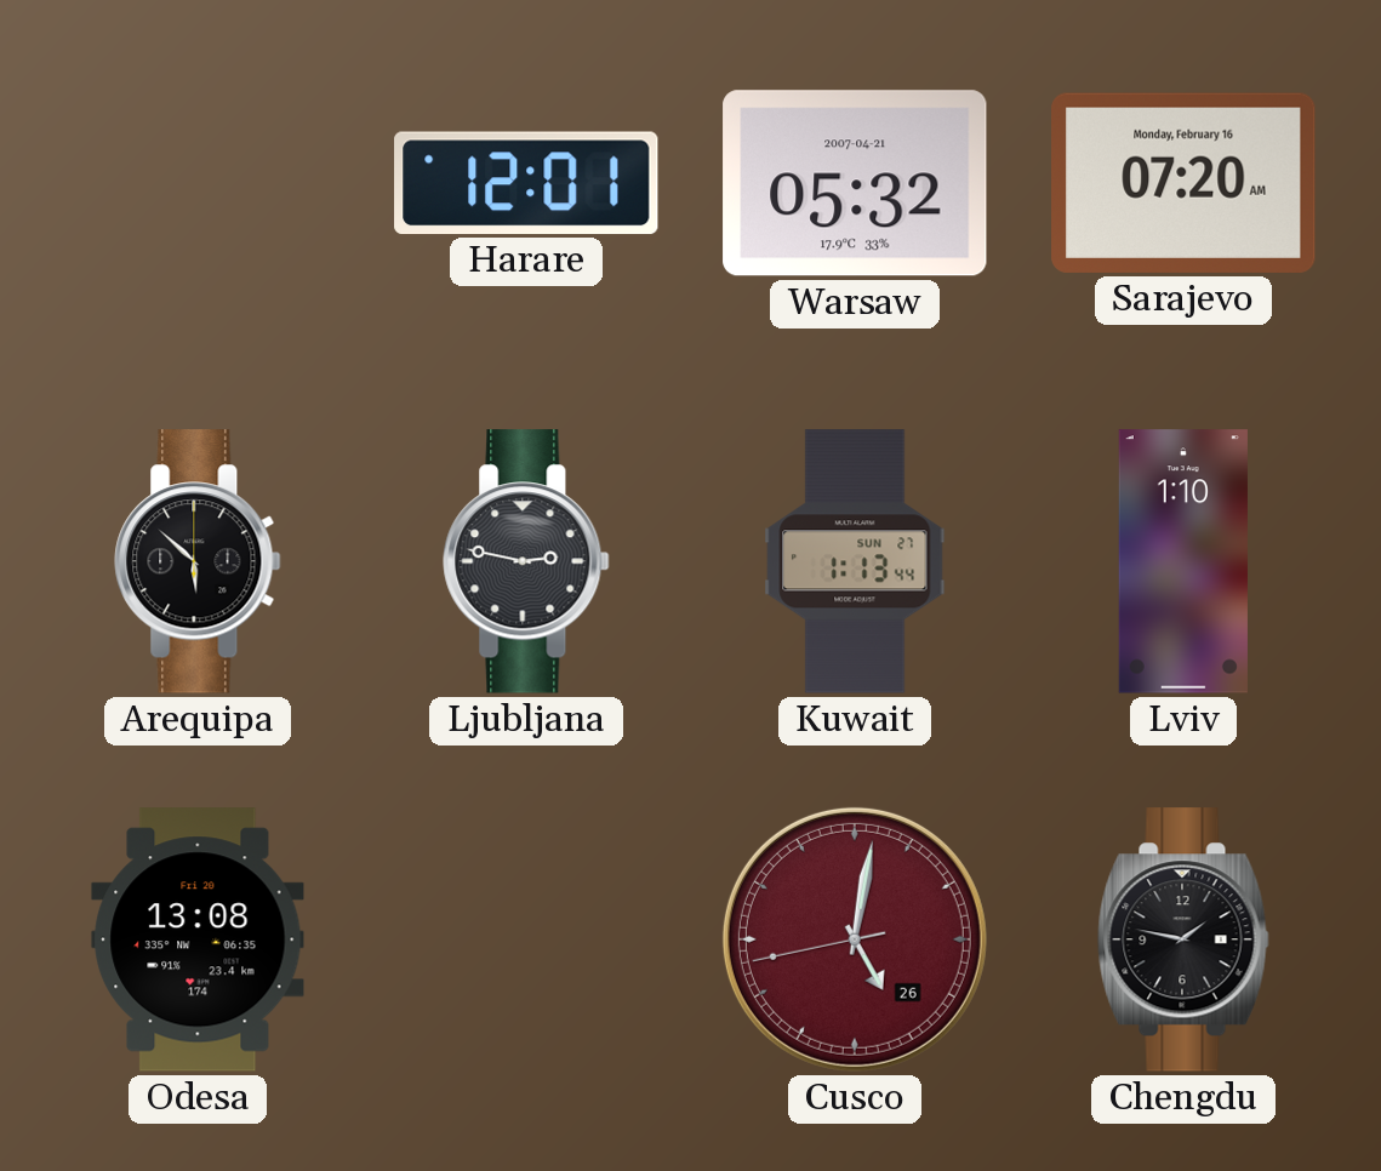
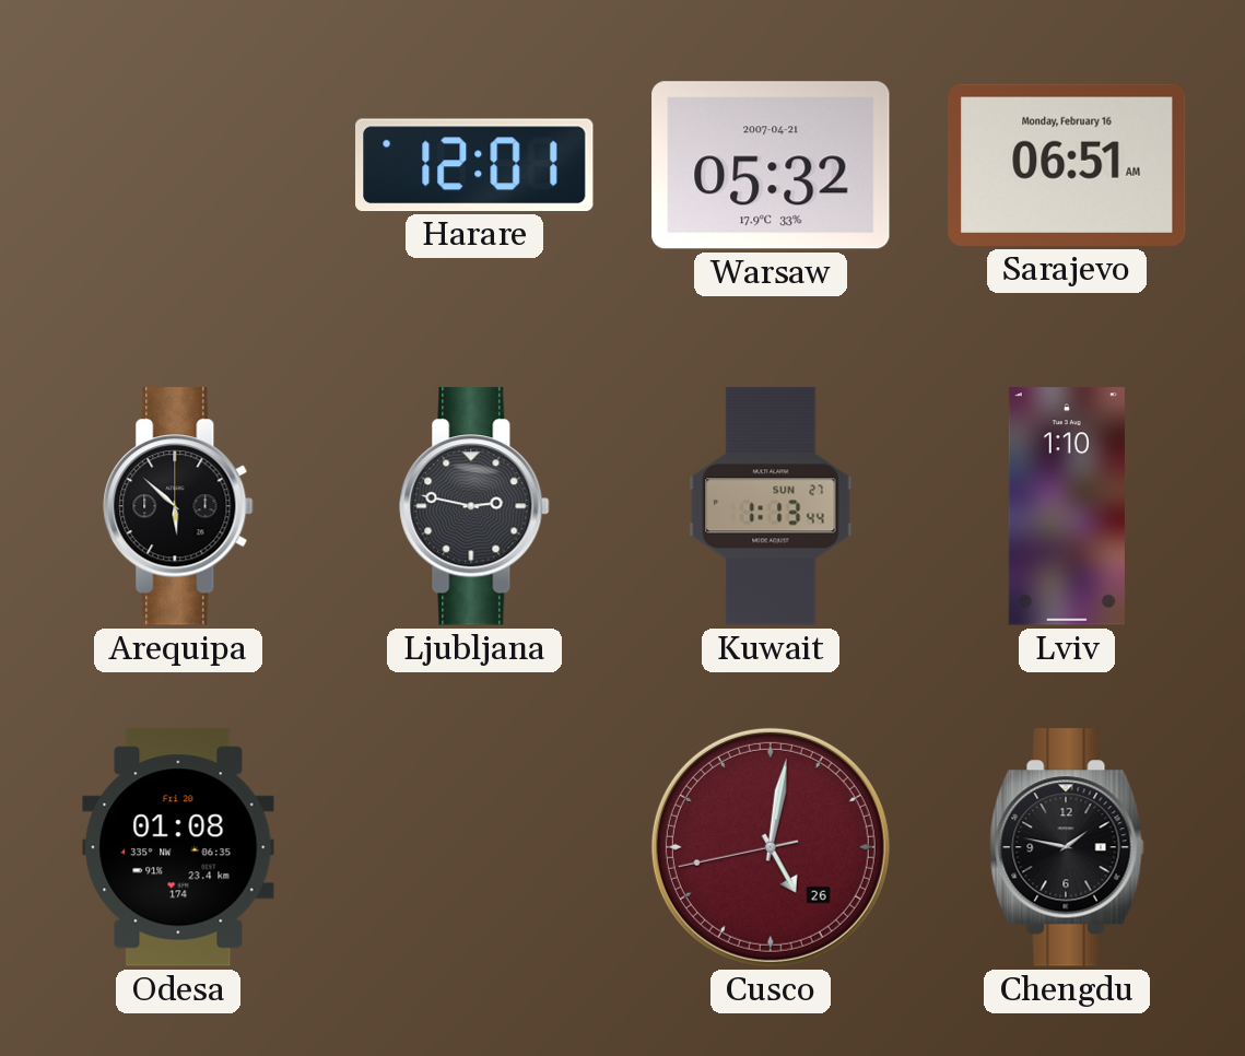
Sarajevo: 07:20 -> 06:51
Odesa: 13:08 -> 01:08
